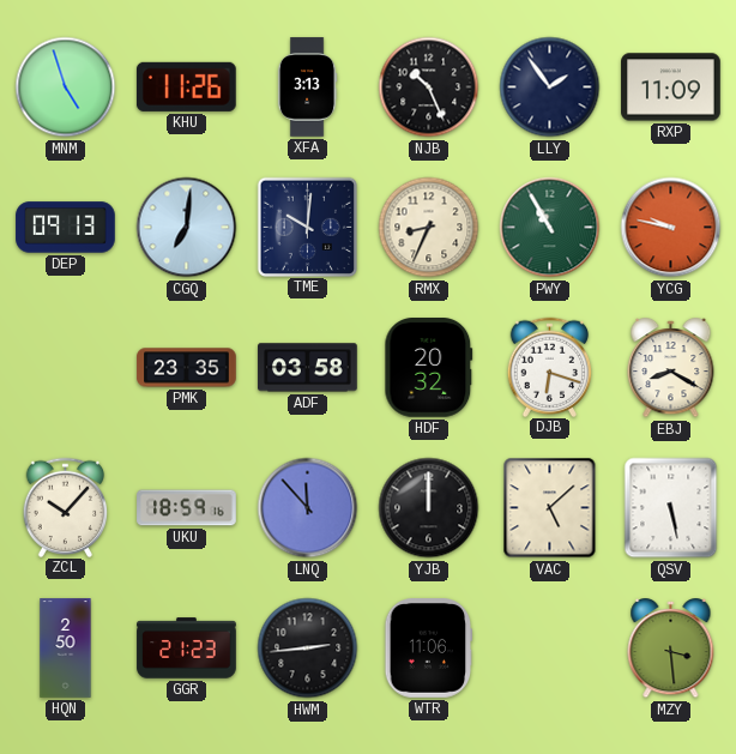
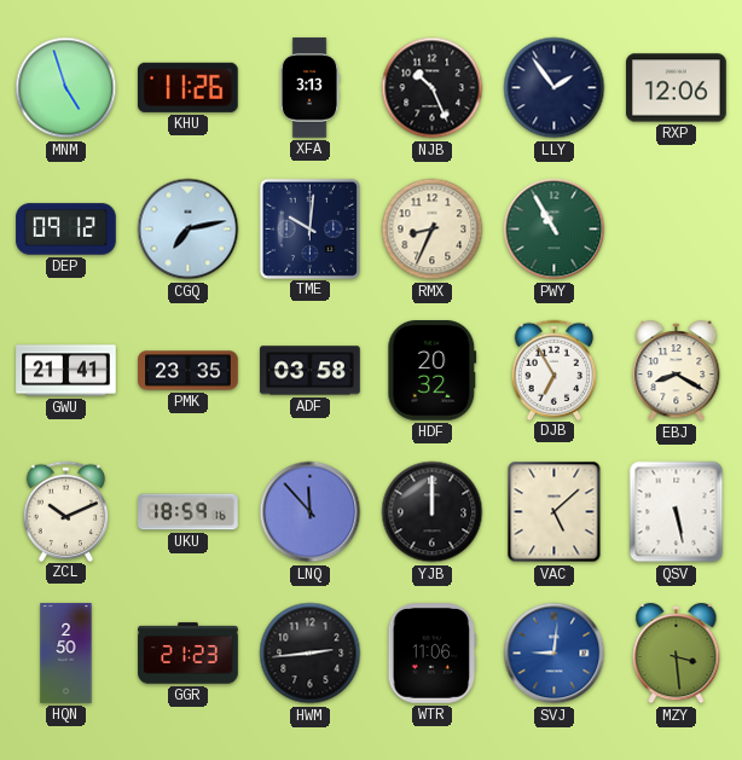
RXP: 11:09 -> 12:06
DEP: 09:13 -> 09:12
CGQ: 7:01 -> 7:13
YCG: 9:47 -> none
GWU: none -> 21:41
DJB: 6:18 -> 6:55
ZCL: 10:07 -> 10:11
SVJ: none -> 9:01
